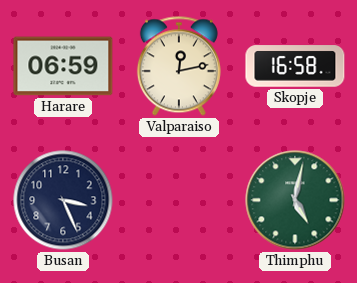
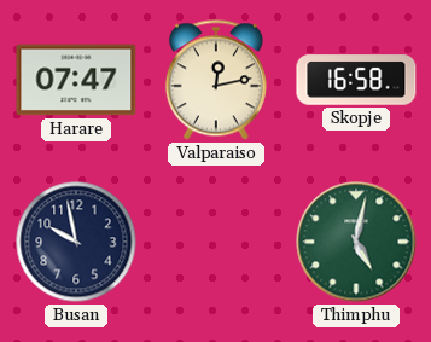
Harare: 06:59 -> 07:47
Busan: 3:26 -> 9:58
